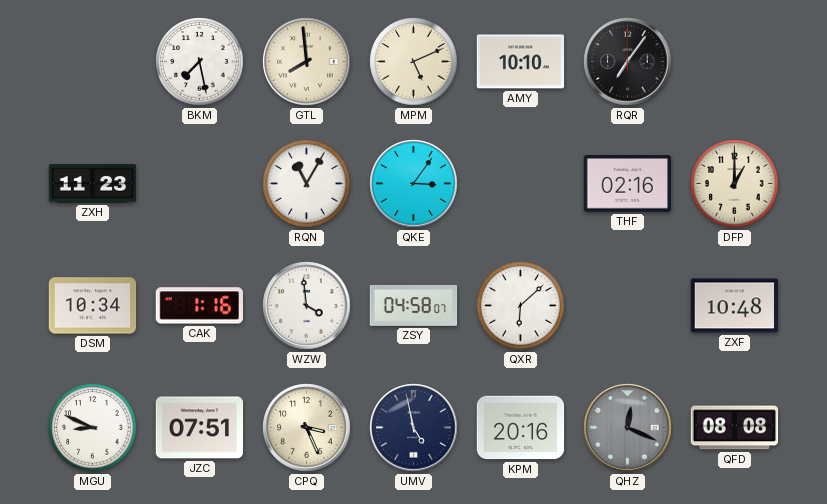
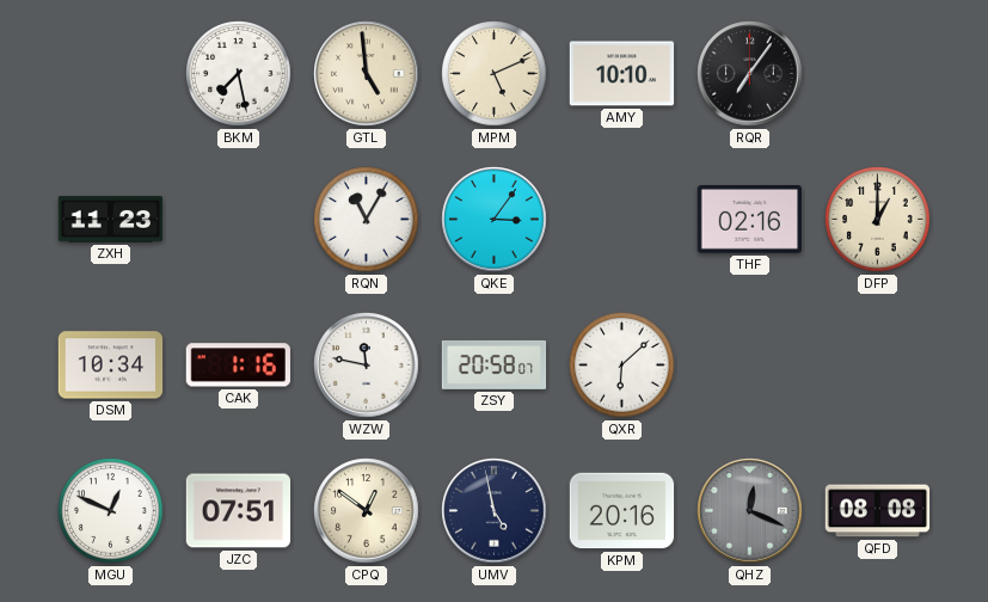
GTL: 7:59 -> 4:59
WZW: 3:59 -> 11:47
ZSY: 04:58 -> 20:58
ZXF: 10:48 -> none
MGU: 8:49 -> 12:49
CPQ: 3:26 -> 12:51
